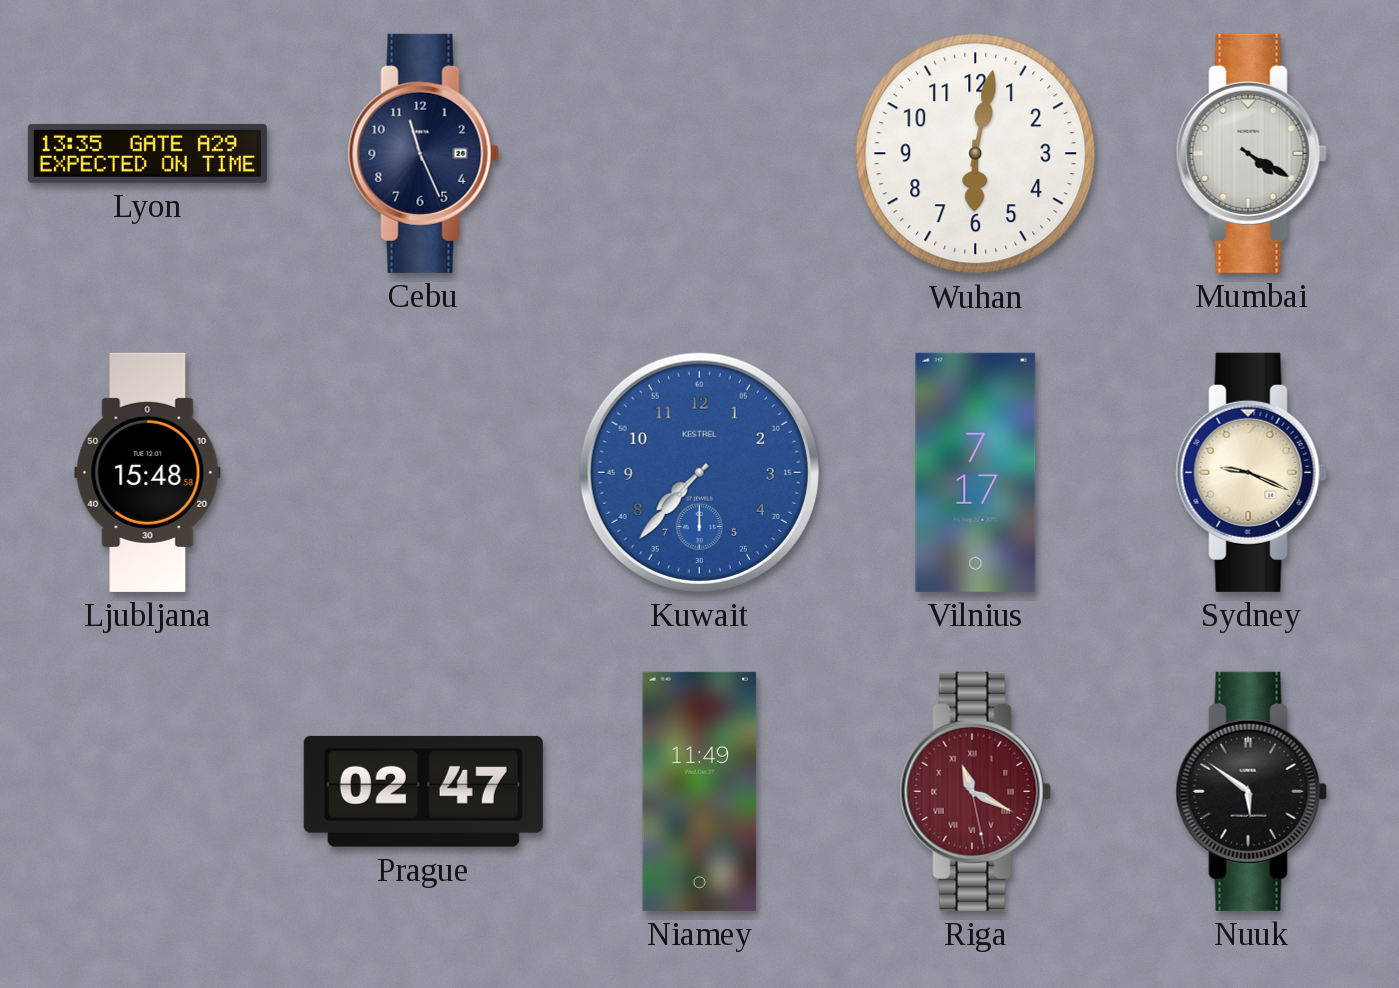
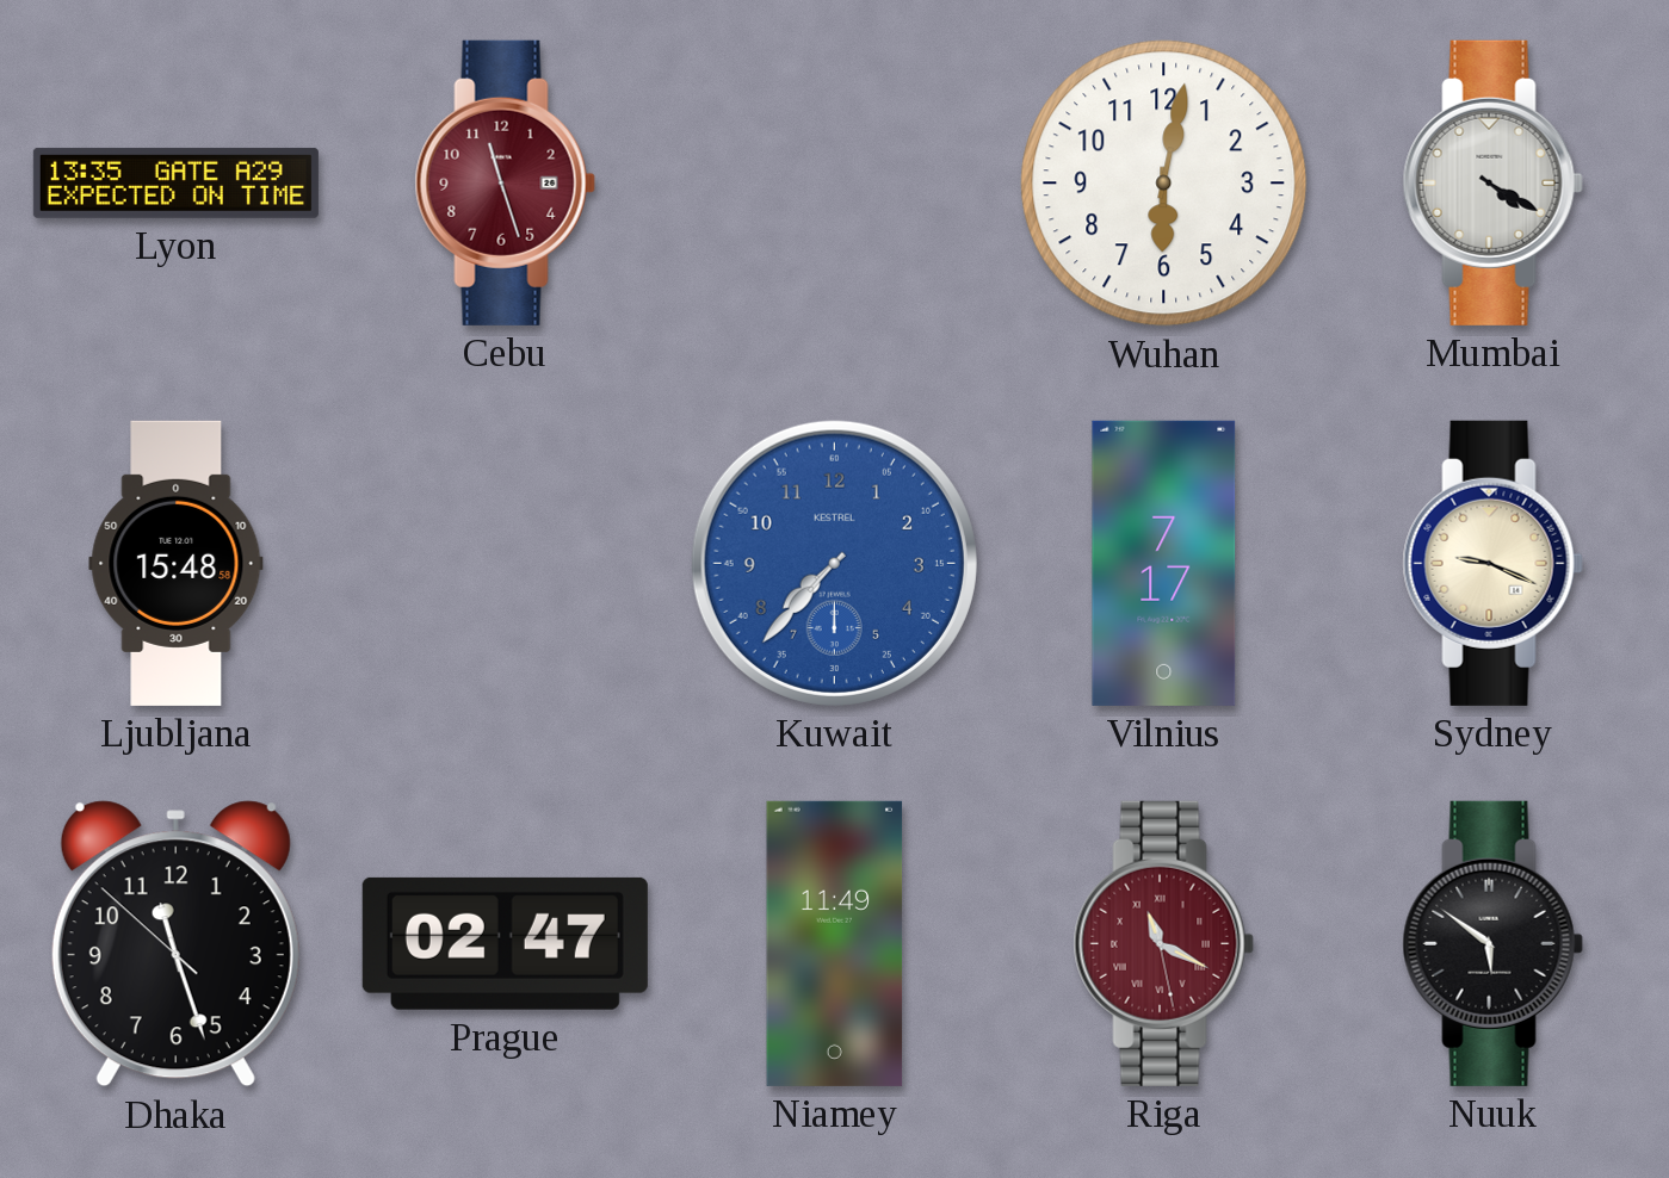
Cebu: 11:26 -> 11:27
Cebu dial: navy -> burgundy
Dhaka: none -> 11:26
